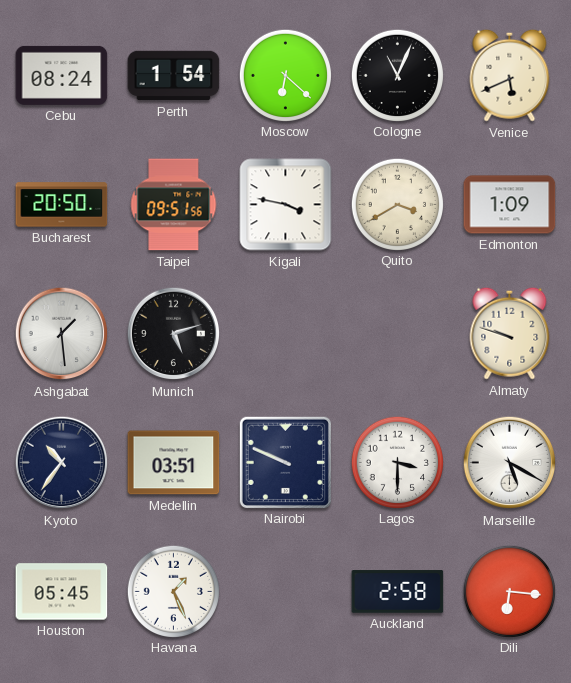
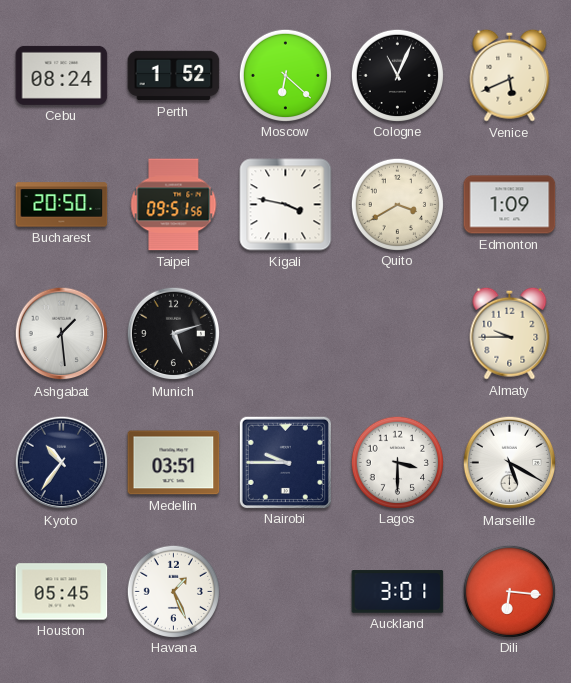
Perth: 1:54 -> 1:52
Almaty: 9:48 -> 9:45
Nairobi: 9:49 -> 9:45
Auckland: 2:58 -> 3:01
